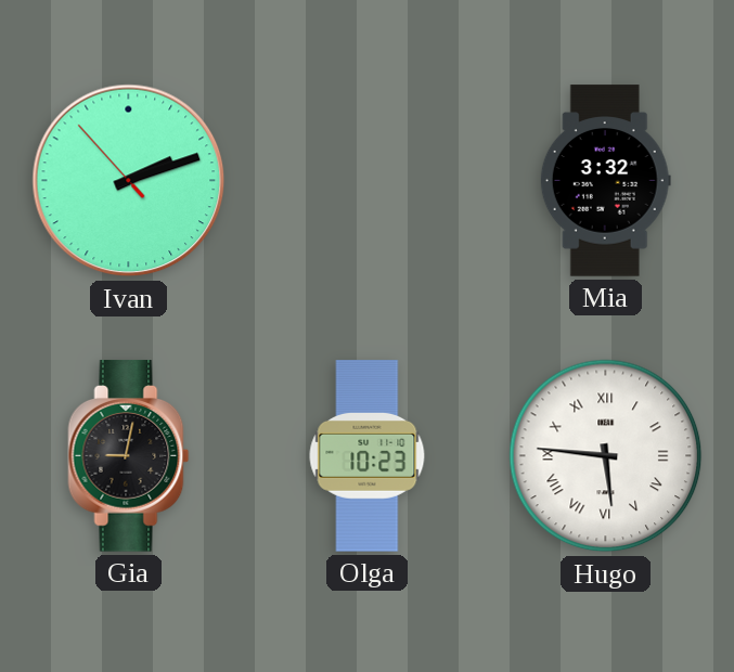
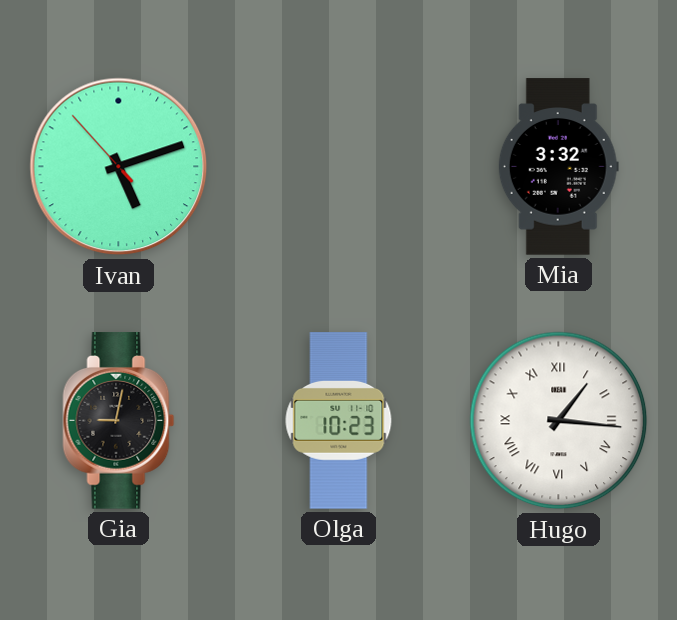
Ivan: 2:11 -> 5:11
Hugo: 5:46 -> 1:16
